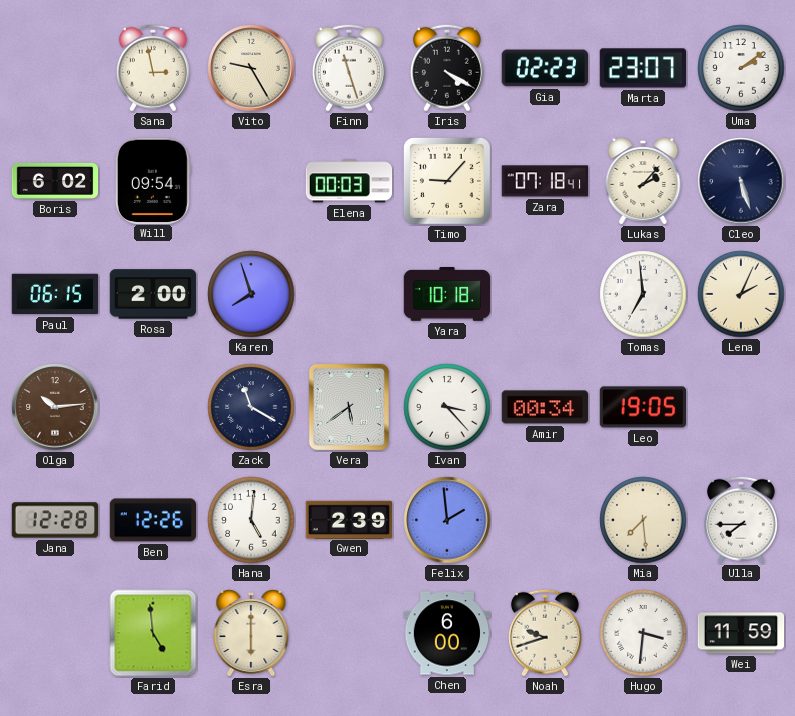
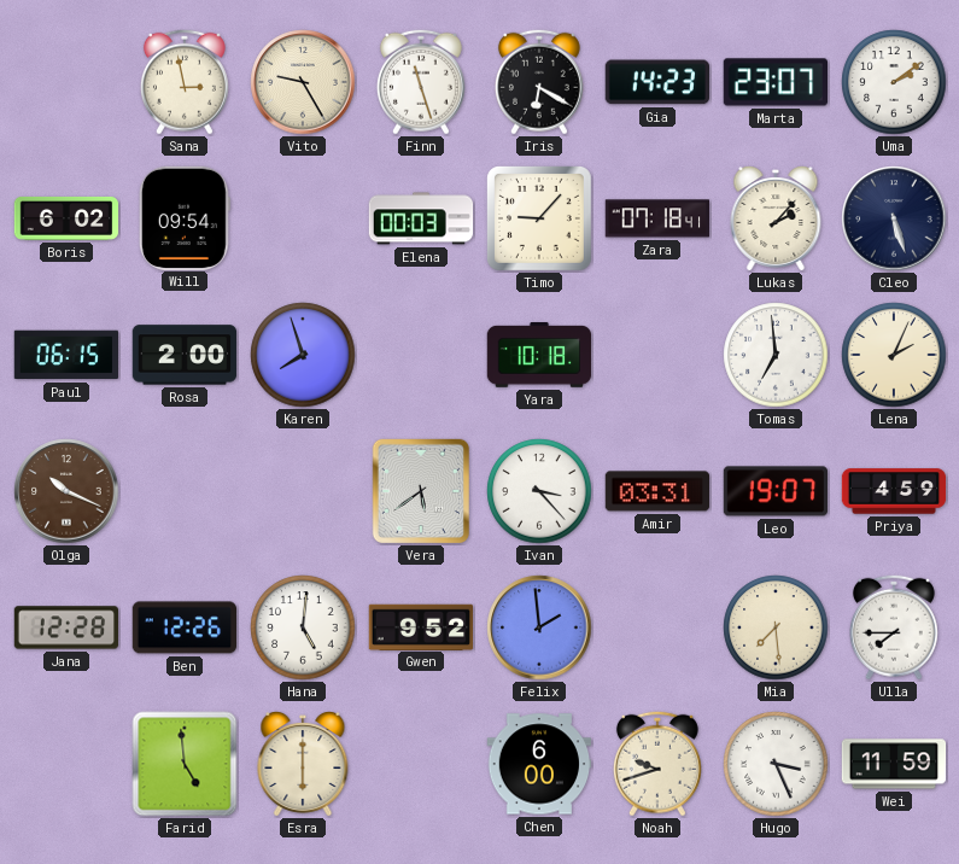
Iris: 4:20 -> 6:20
Gia: 02:23 -> 14:23
Olga: 10:14 -> 10:19
Zack: 11:20 -> none
Amir: 00:34 -> 03:31
Leo: 19:05 -> 19:07
Priya: none -> 4:59
Gwen: 2:39 -> 9:52
Hugo: 3:31 -> 3:26
